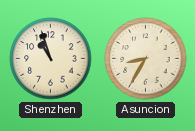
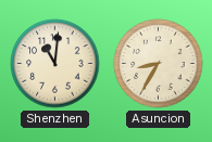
Shenzhen: 10:57 -> 11:01
